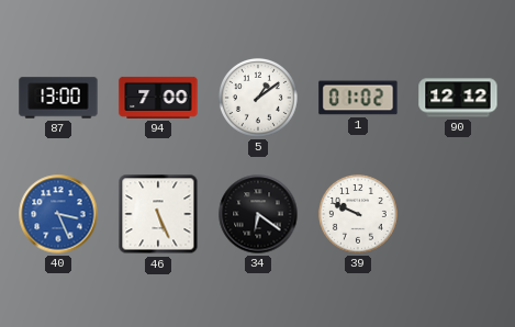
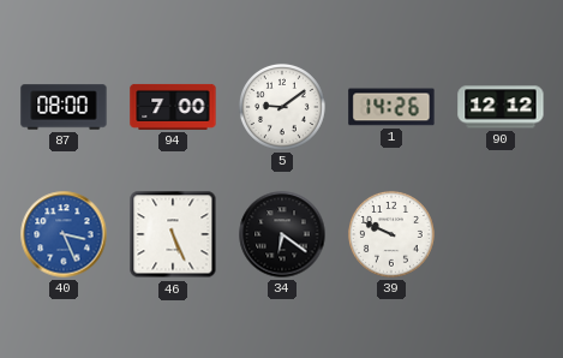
87: 13:00 -> 08:00
5: 1:09 -> 9:09
1: 01:02 -> 14:26
